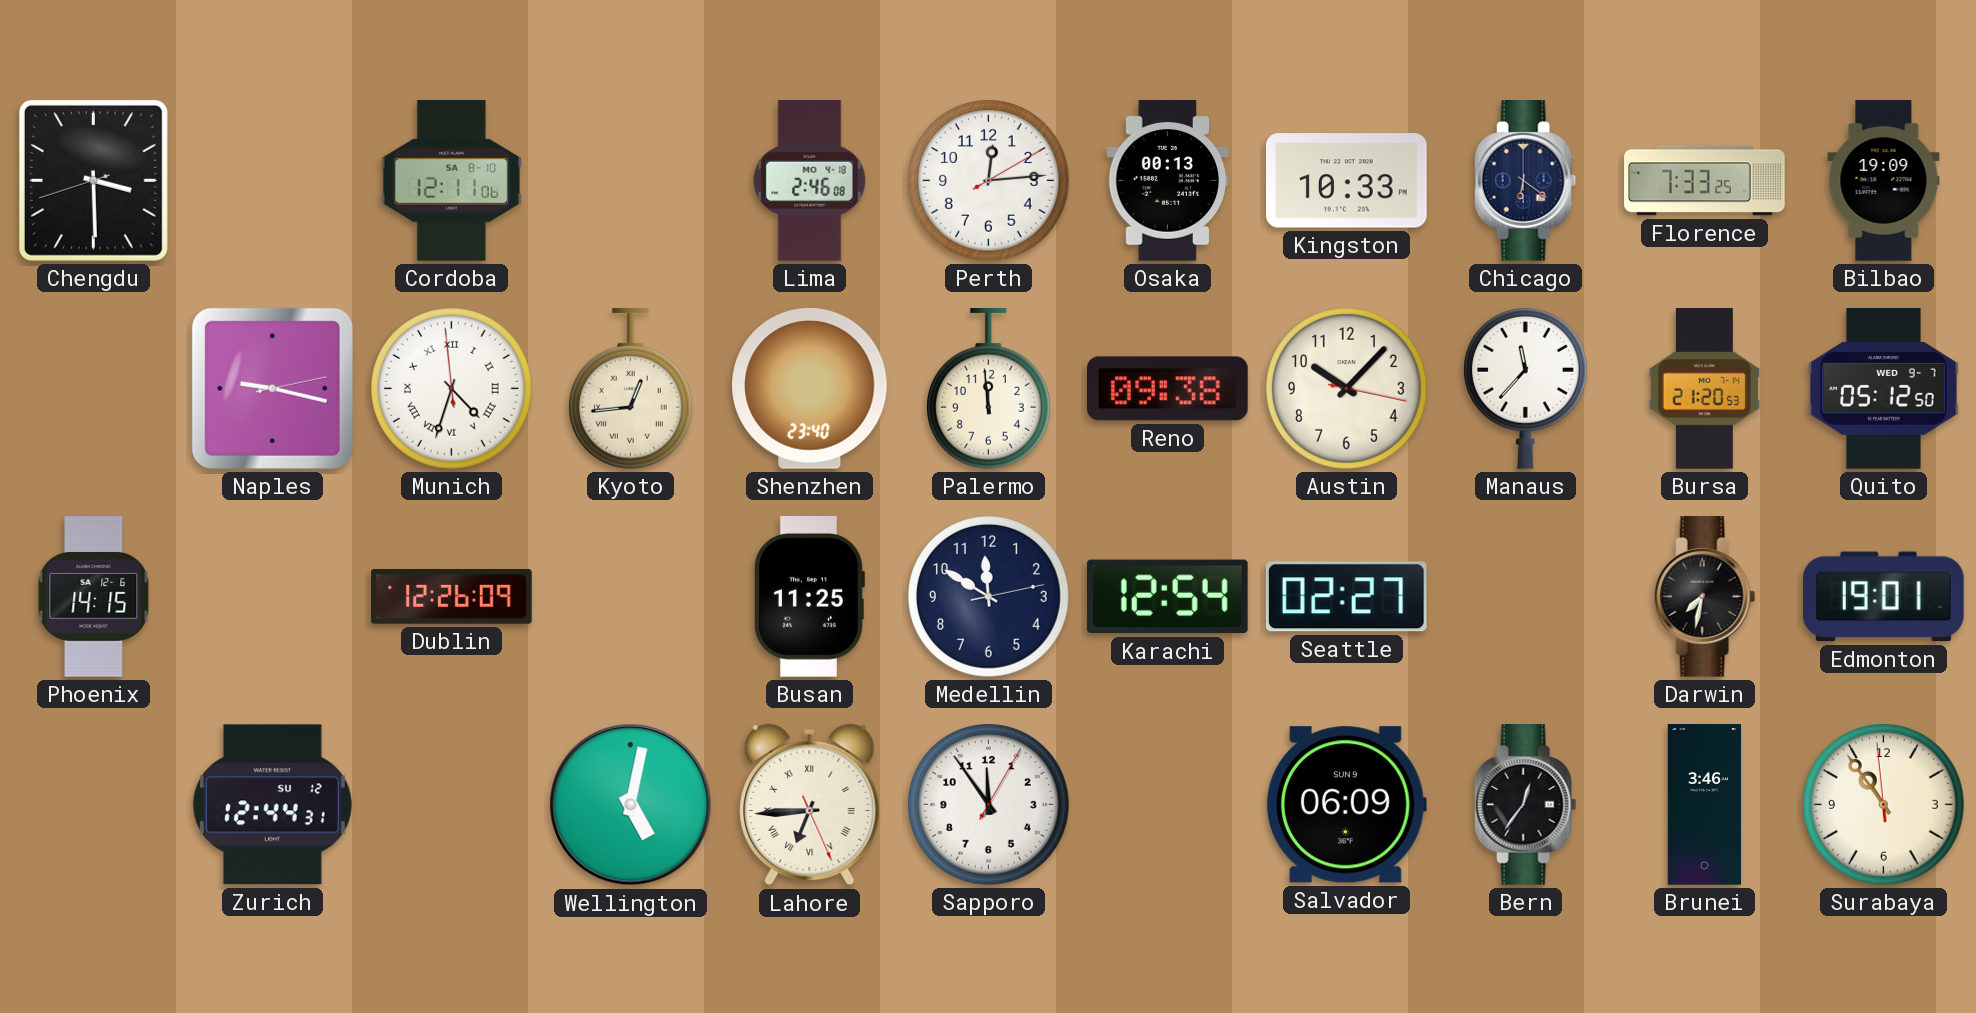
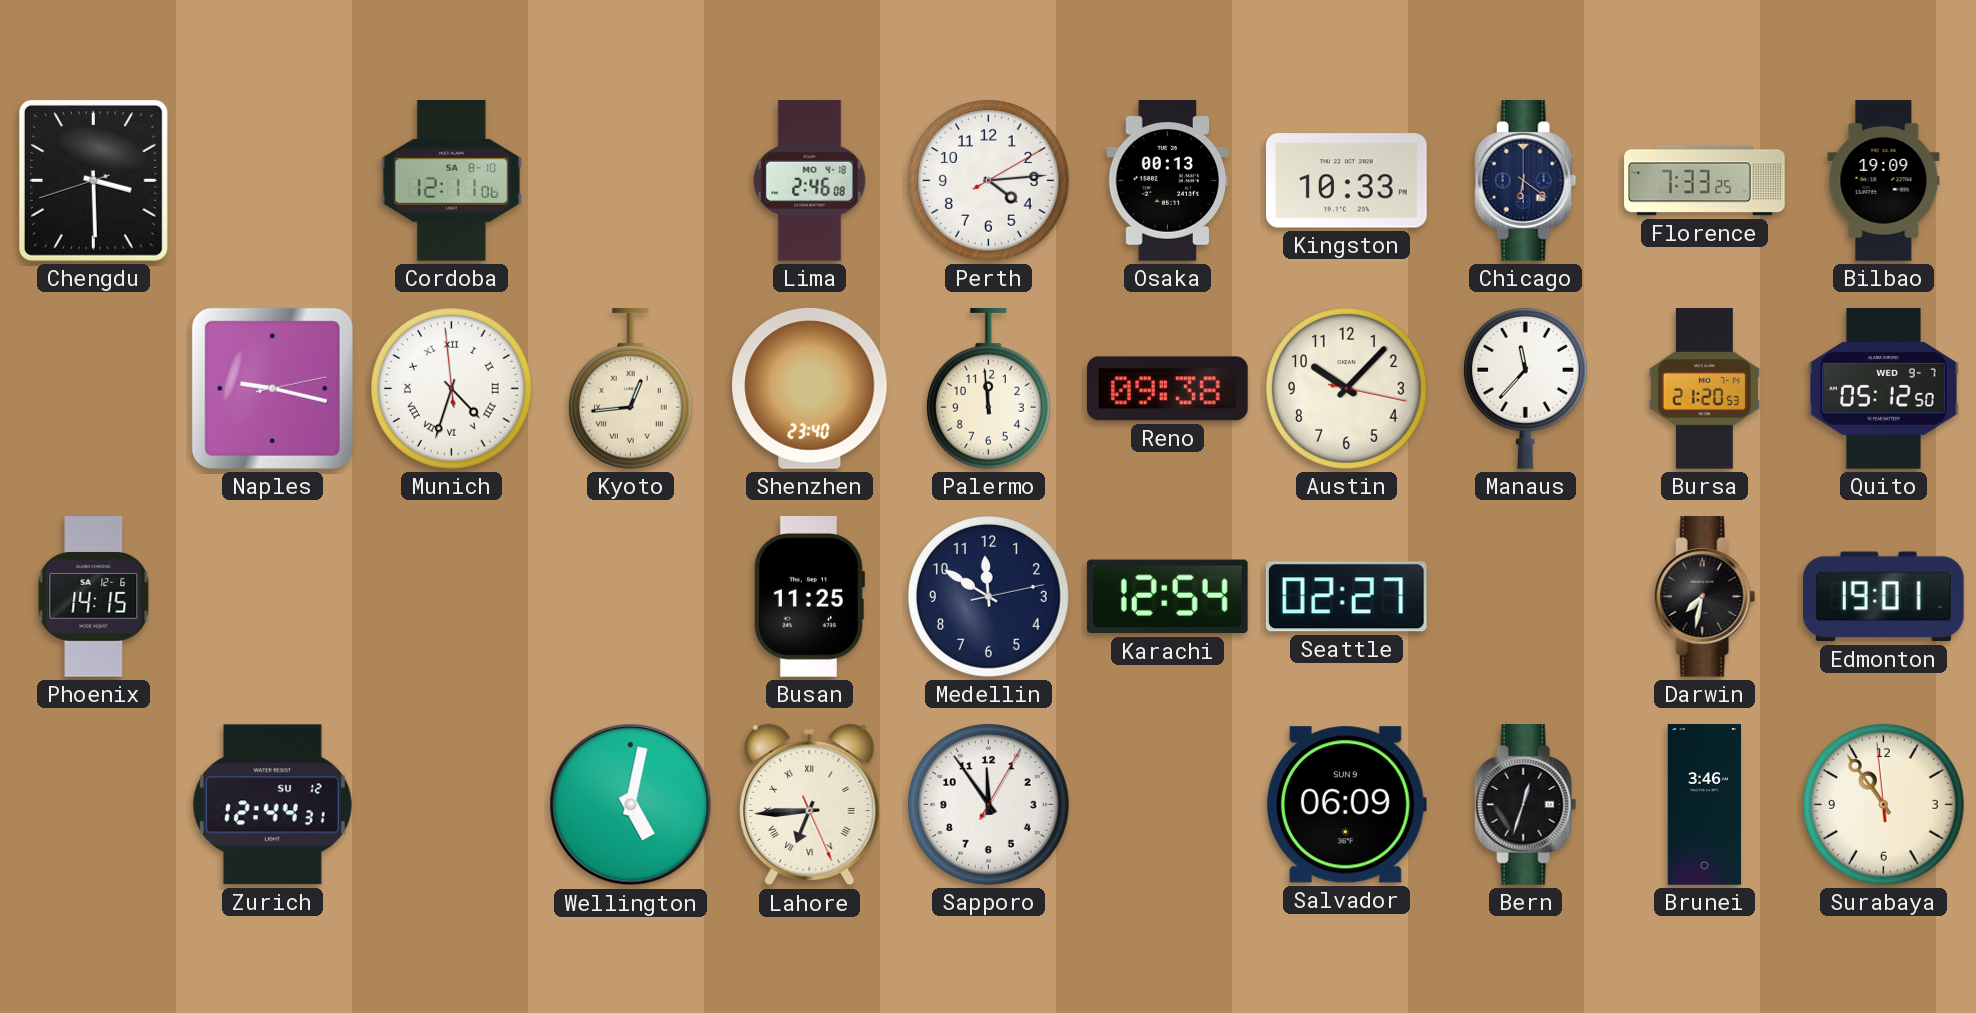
Perth: 12:14 -> 4:14
Dublin: 12:26 -> none
Bern: 12:36 -> 12:33
